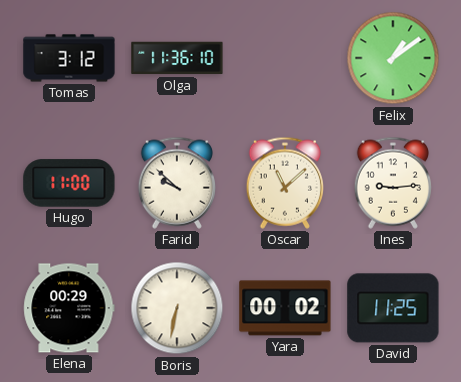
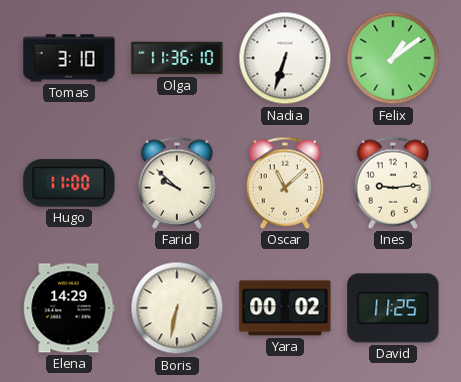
Tomas: 3:12 -> 3:10
Nadia: none -> 6:33
Elena: 00:29 -> 14:29
